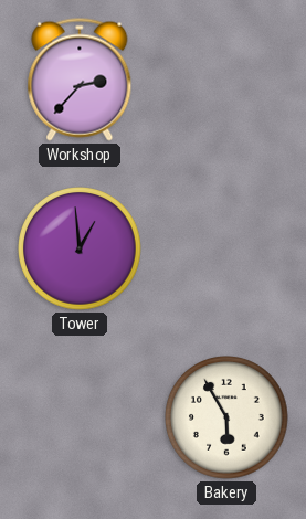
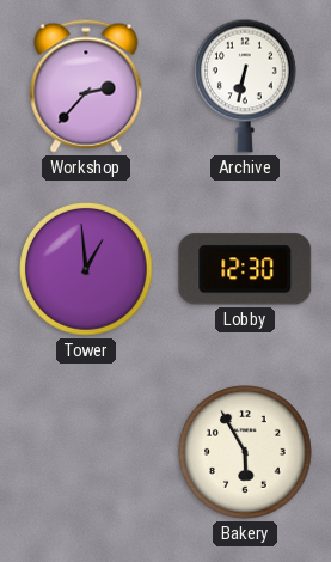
Archive: none -> 6:32
Lobby: none -> 12:30
